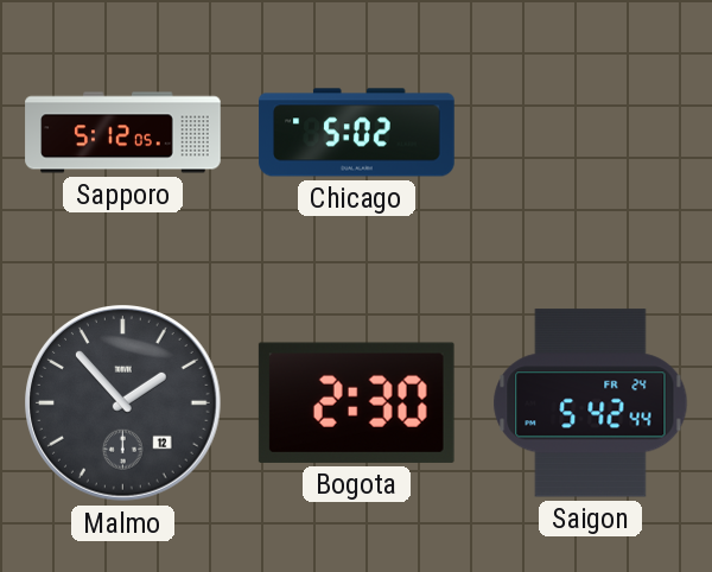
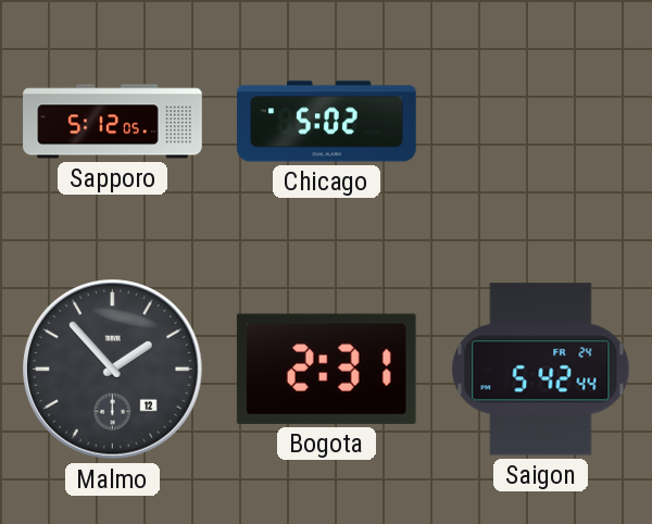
Bogota: 2:30 -> 2:31
